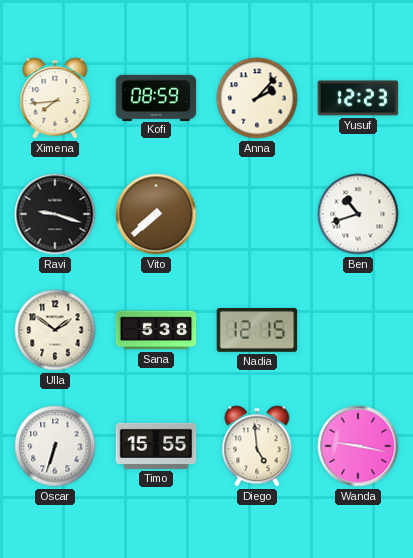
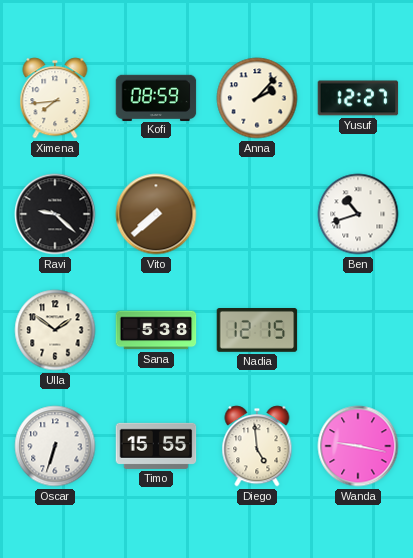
Yusuf: 12:23 -> 12:27
Ravi: 9:18 -> 9:22
